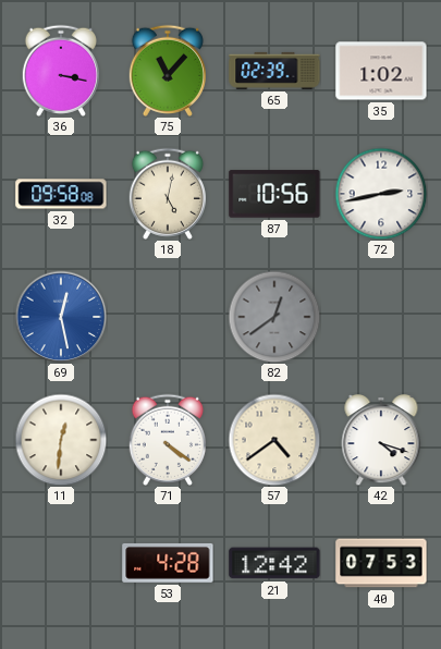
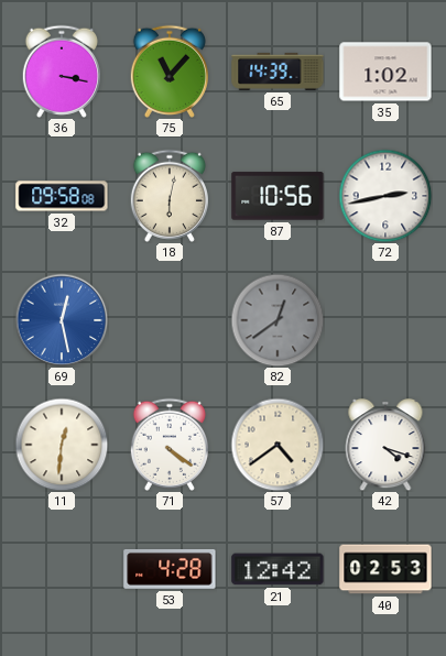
65: 02:39 -> 14:39
18: 5:02 -> 6:02
40: 07:53 -> 02:53
